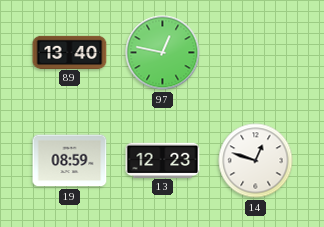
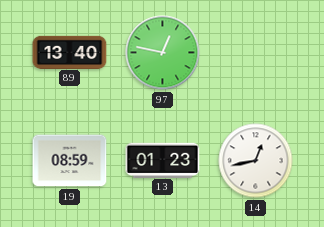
13: 12:23 -> 01:23
14: 12:48 -> 12:43
